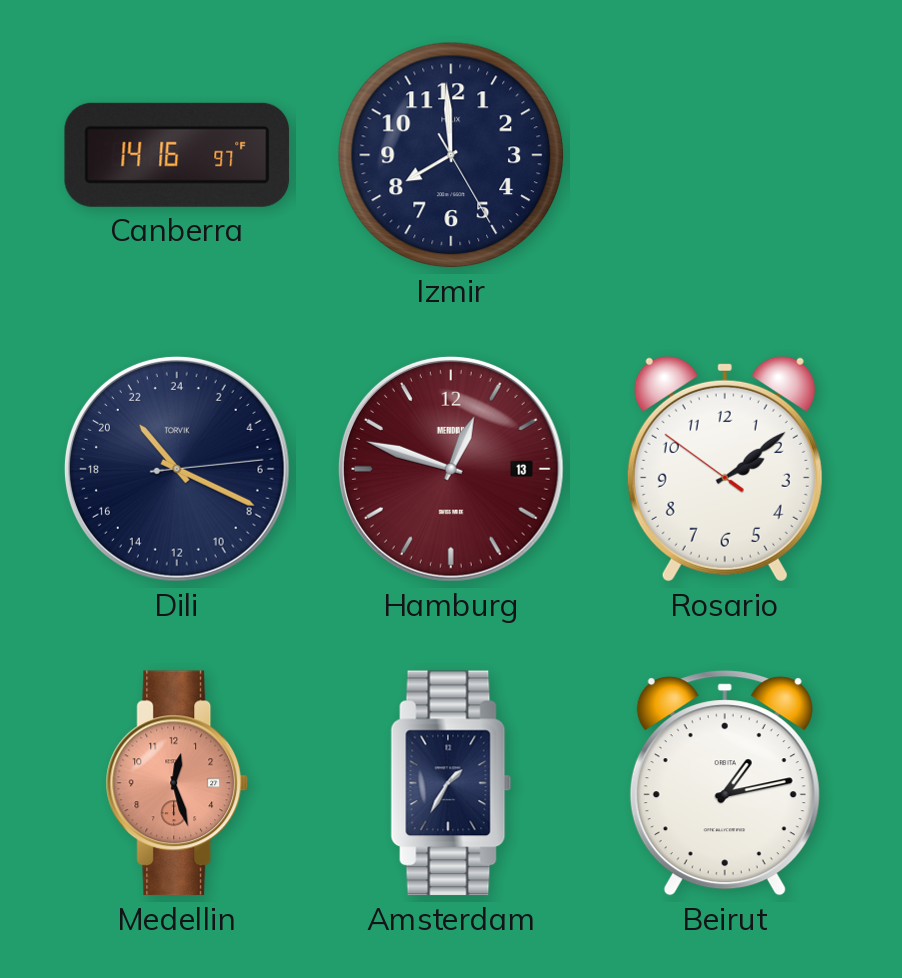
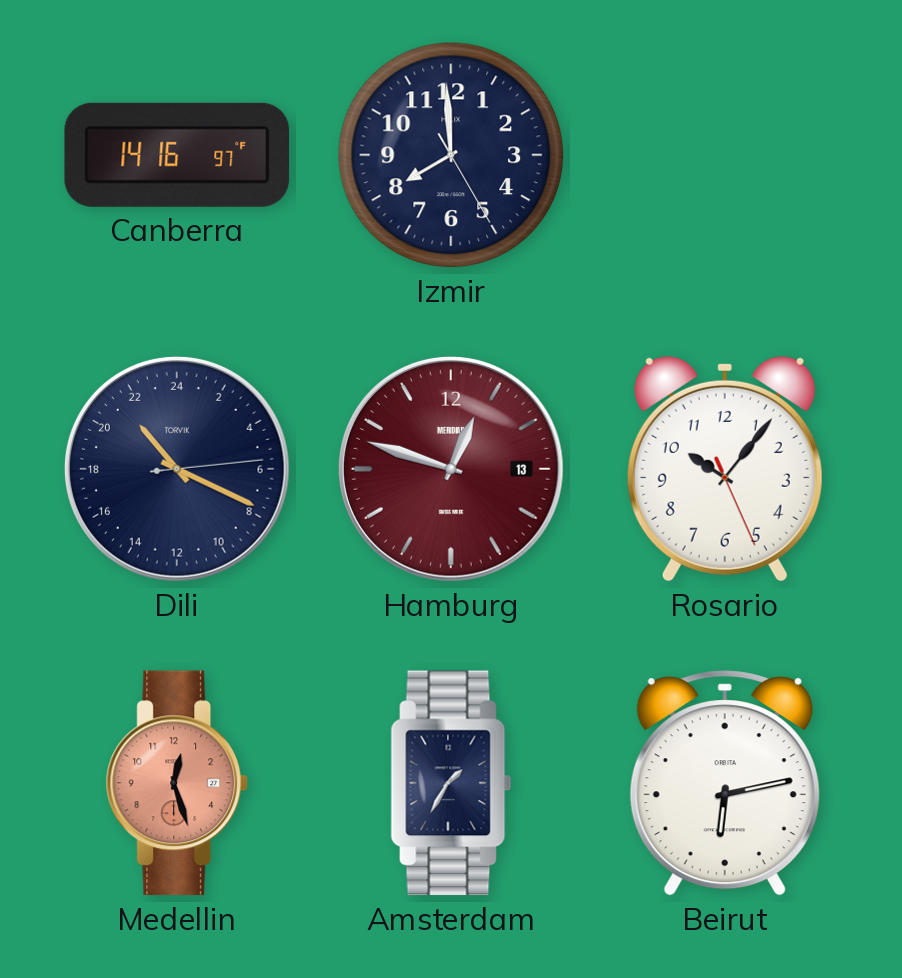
Rosario: 2:08 -> 10:06
Beirut: 1:13 -> 6:13
